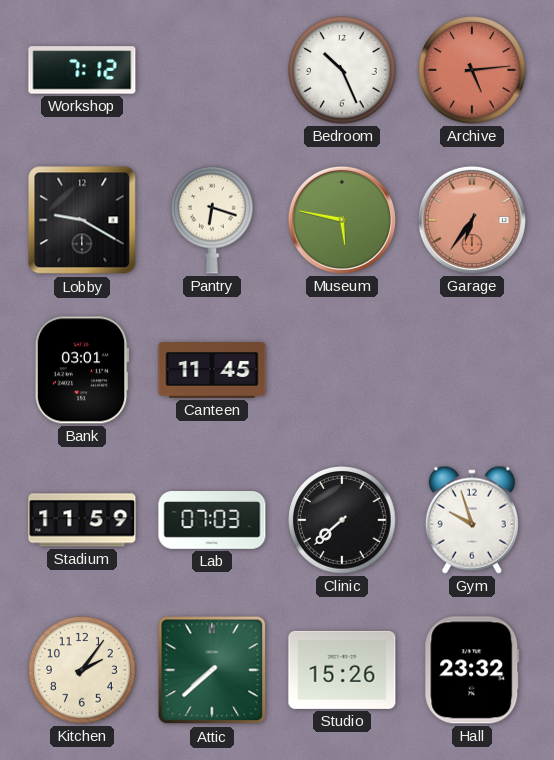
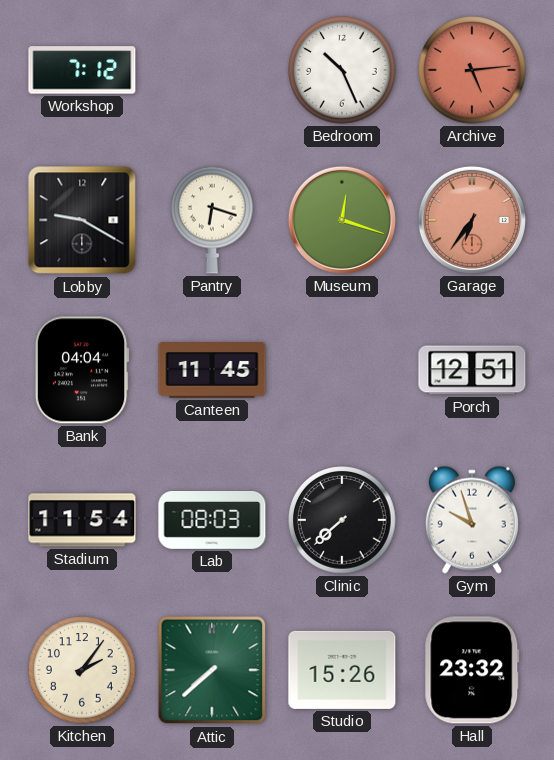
Museum: 5:47 -> 12:18
Bank: 03:01 -> 04:04
Porch: none -> 12:51
Stadium: 11:59 -> 11:54
Lab: 07:03 -> 08:03
